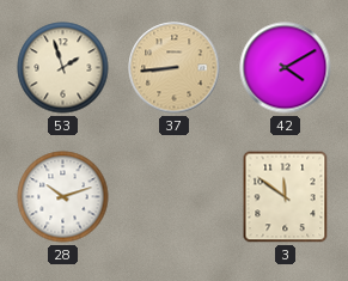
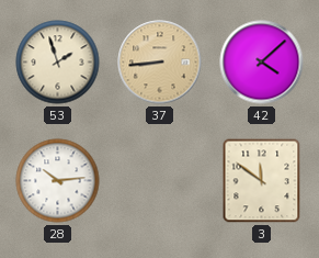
42: 4:10 -> 4:08
28: 10:12 -> 10:14
